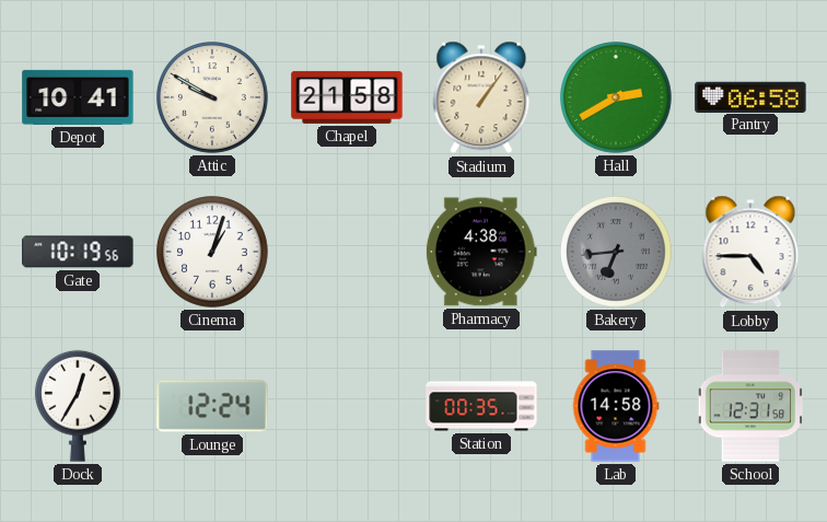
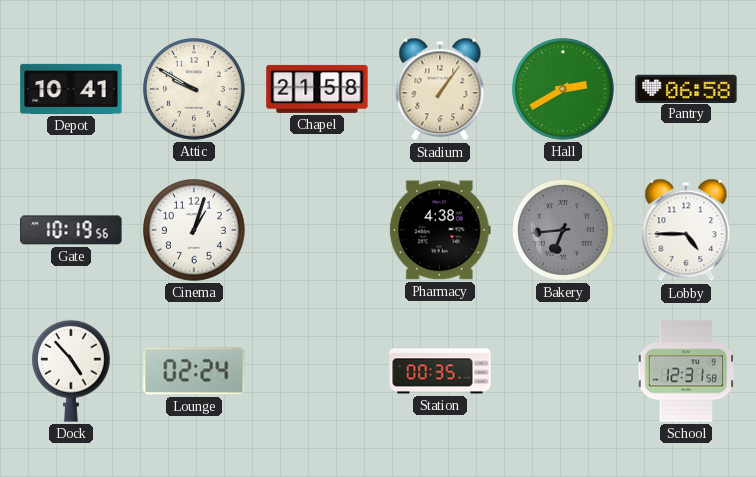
Dock: 12:35 -> 4:53
Lounge: 12:24 -> 02:24
Lab: 14:58 -> none
